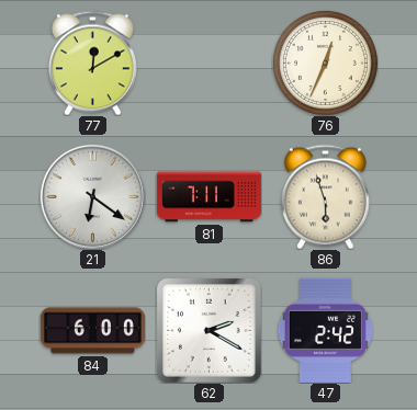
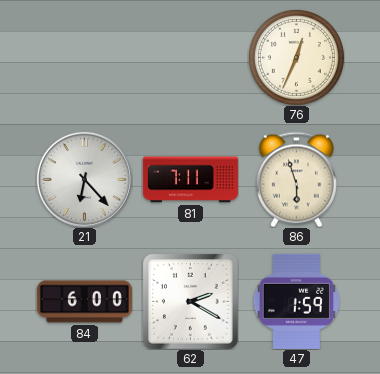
77: 12:10 -> none
21: 6:21 -> 6:23
47: 2:42 -> 1:59
